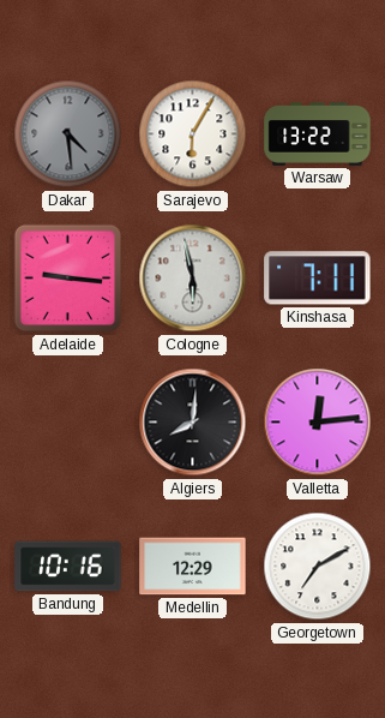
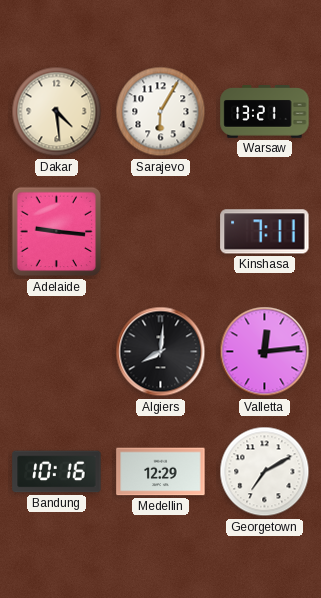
Dakar dial: grey -> cream
Warsaw: 13:22 -> 13:21
Cologne: 5:58 -> none
